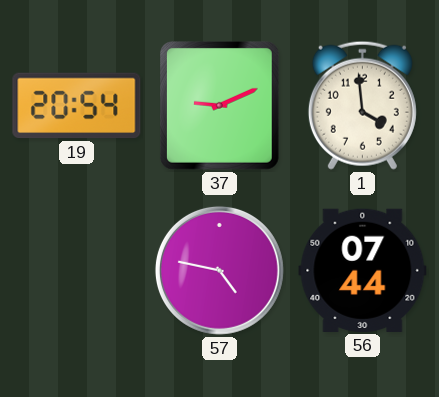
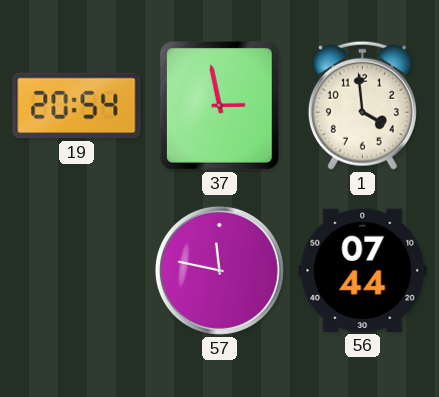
37: 9:11 -> 2:58
57: 4:47 -> 11:47
